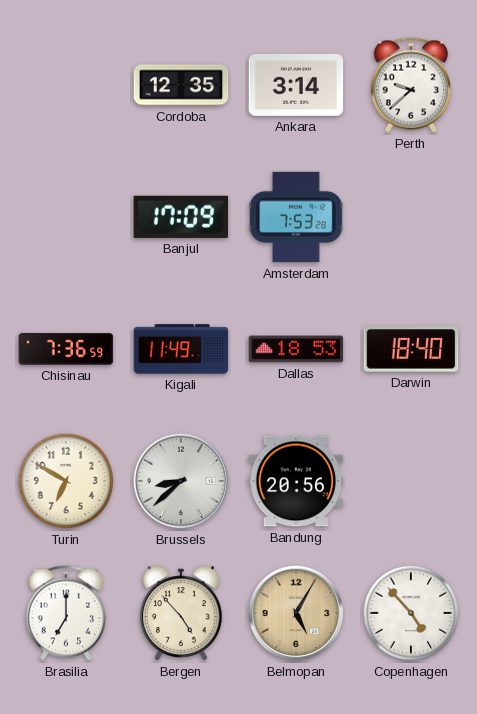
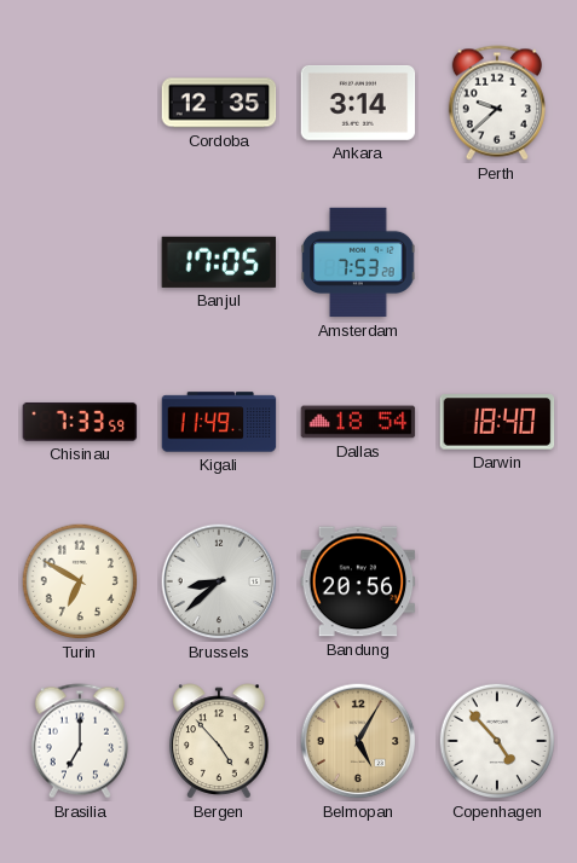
Banjul: 17:09 -> 17:05
Chisinau: 7:36 -> 7:33
Dallas: 18:53 -> 18:54
